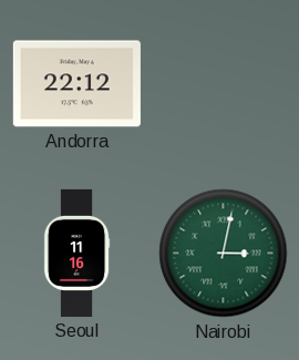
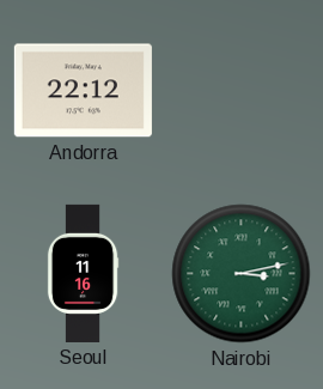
Nairobi: 3:02 -> 3:13
